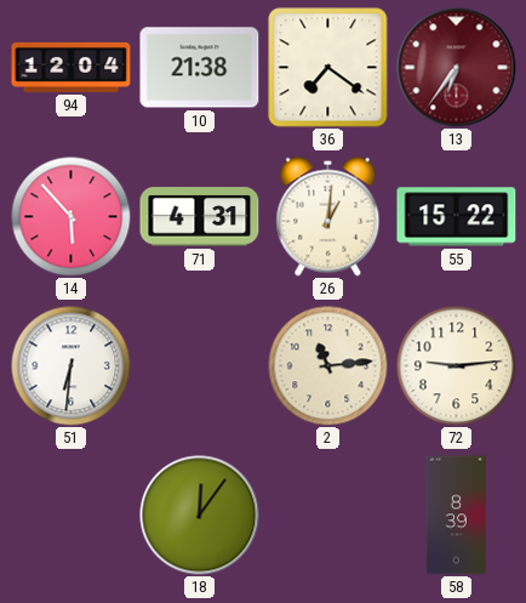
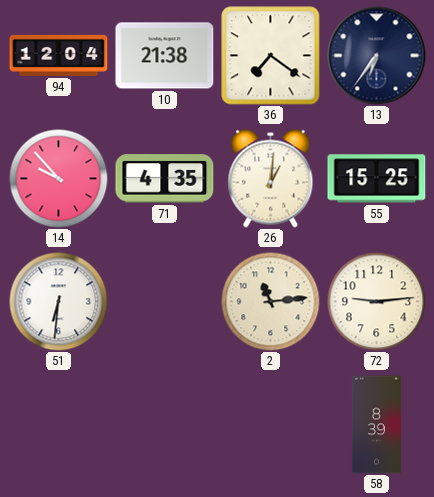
13 dial: burgundy -> navy
14: 5:53 -> 9:53
71: 4:31 -> 4:35
55: 15:22 -> 15:25
18: 12:06 -> none
